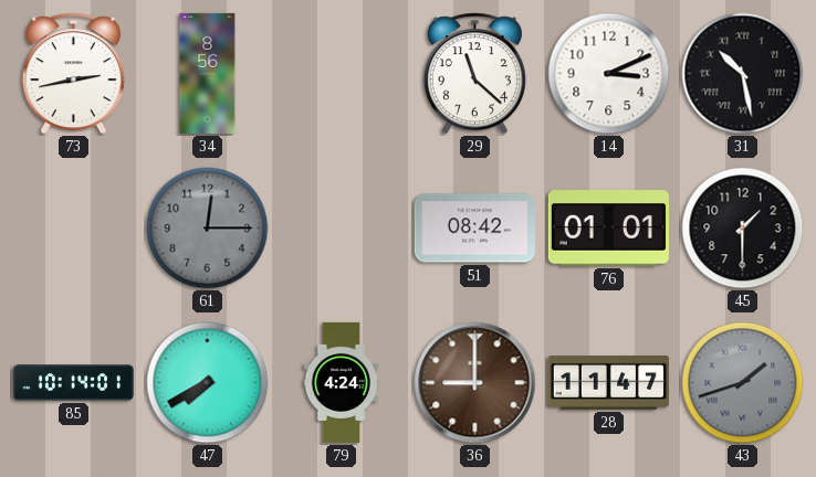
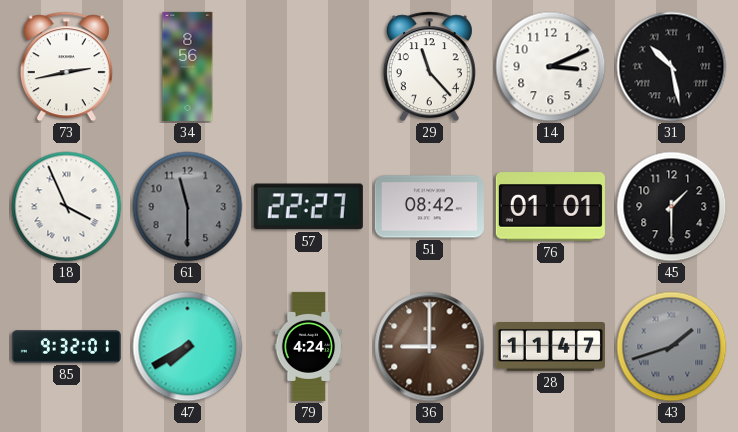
29: 11:22 -> 11:23
18: none -> 3:56
61: 12:15 -> 11:30
57: none -> 22:27
85: 10:14 -> 9:32
